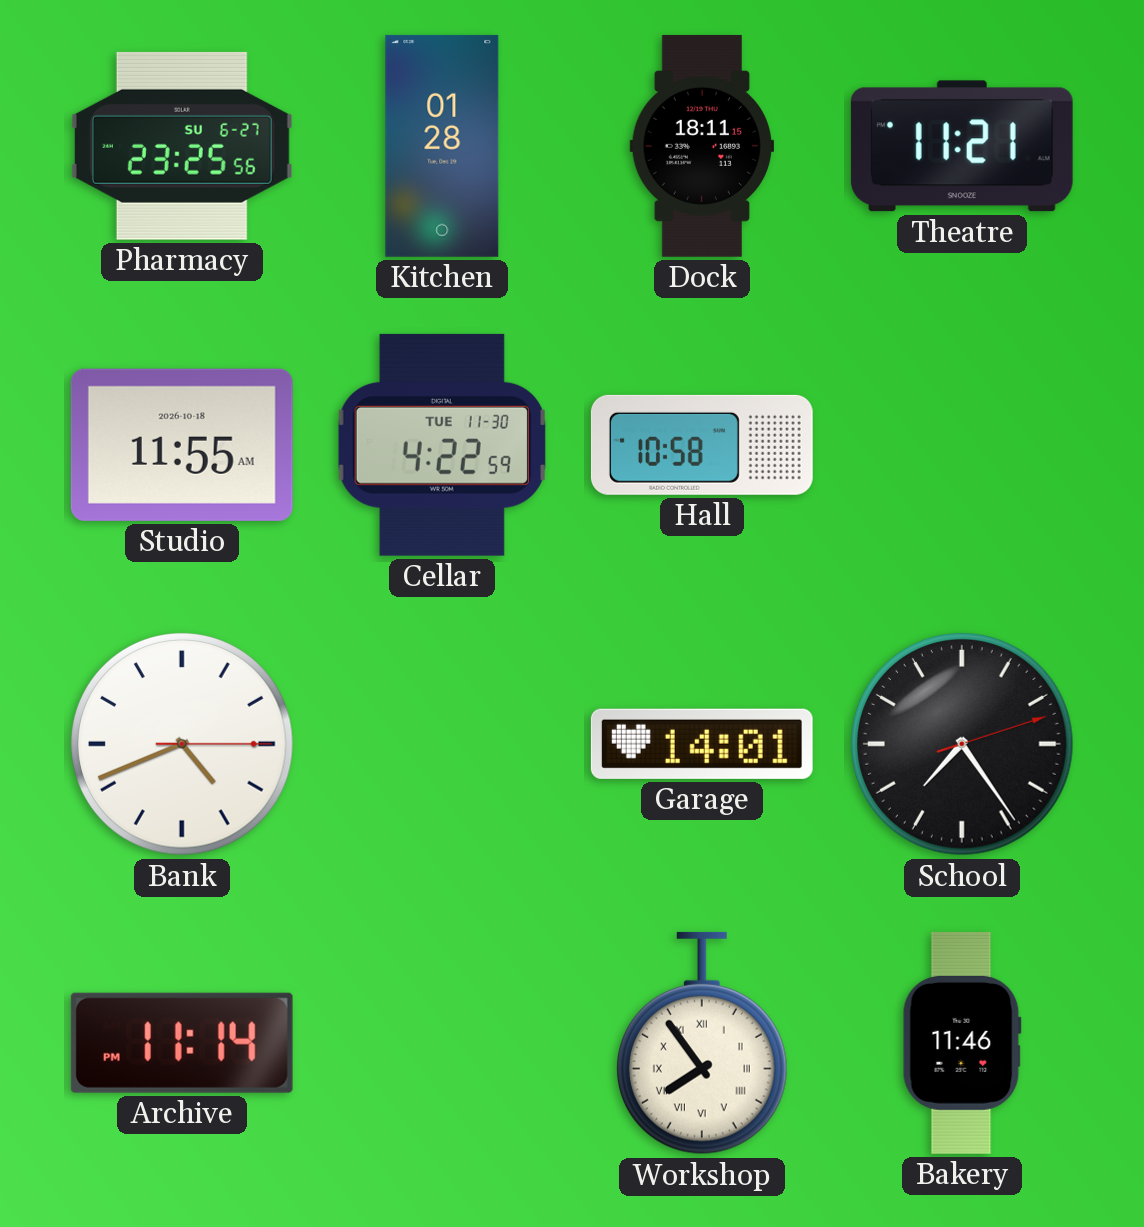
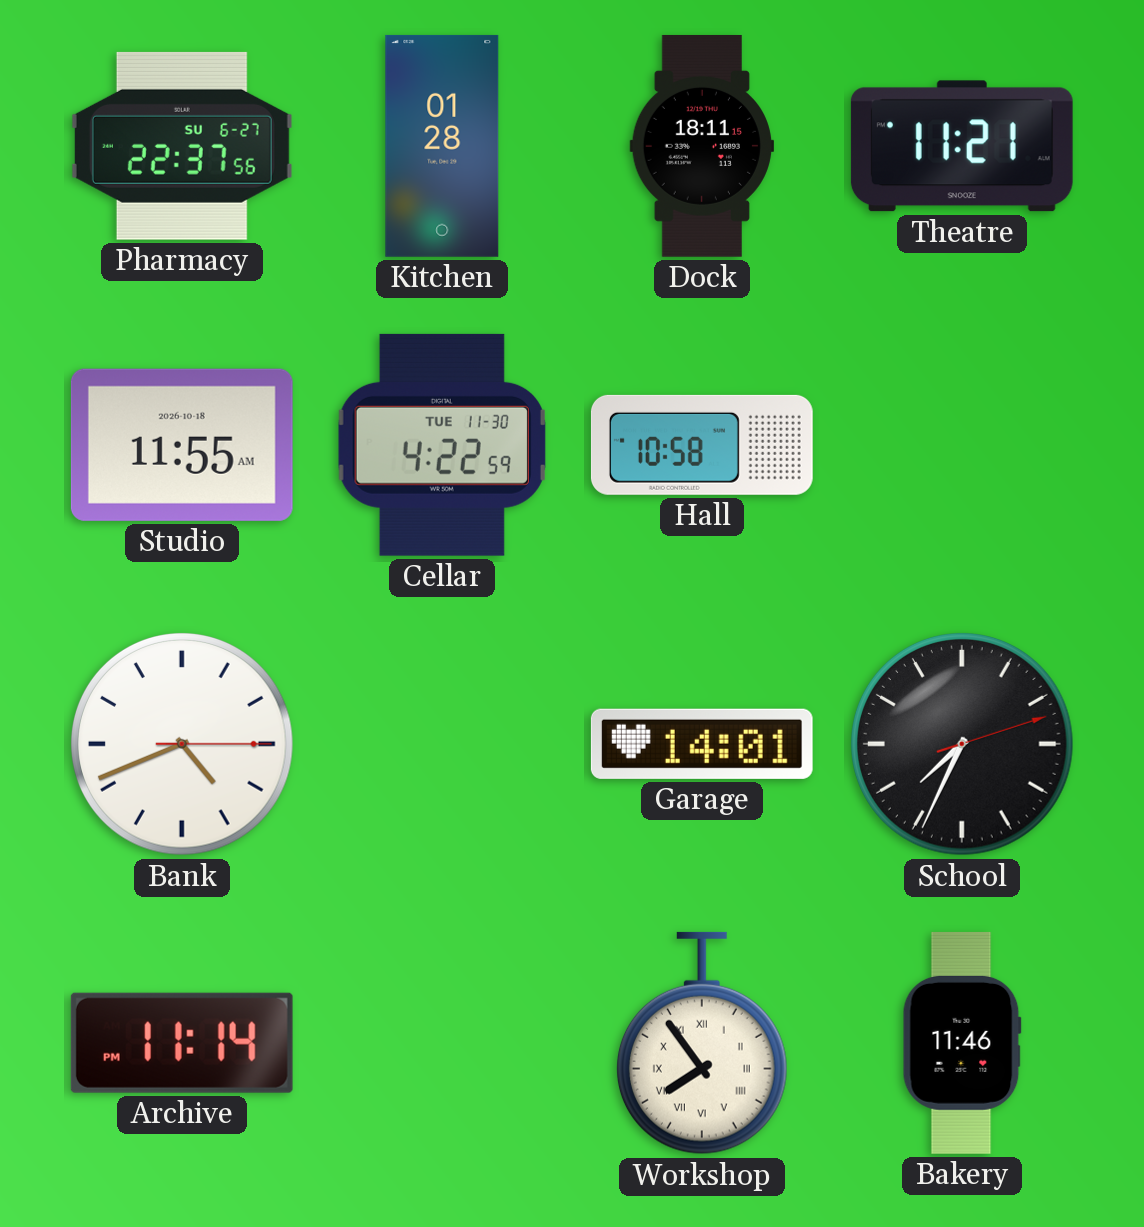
Pharmacy: 23:25 -> 22:37
School: 7:24 -> 7:34
